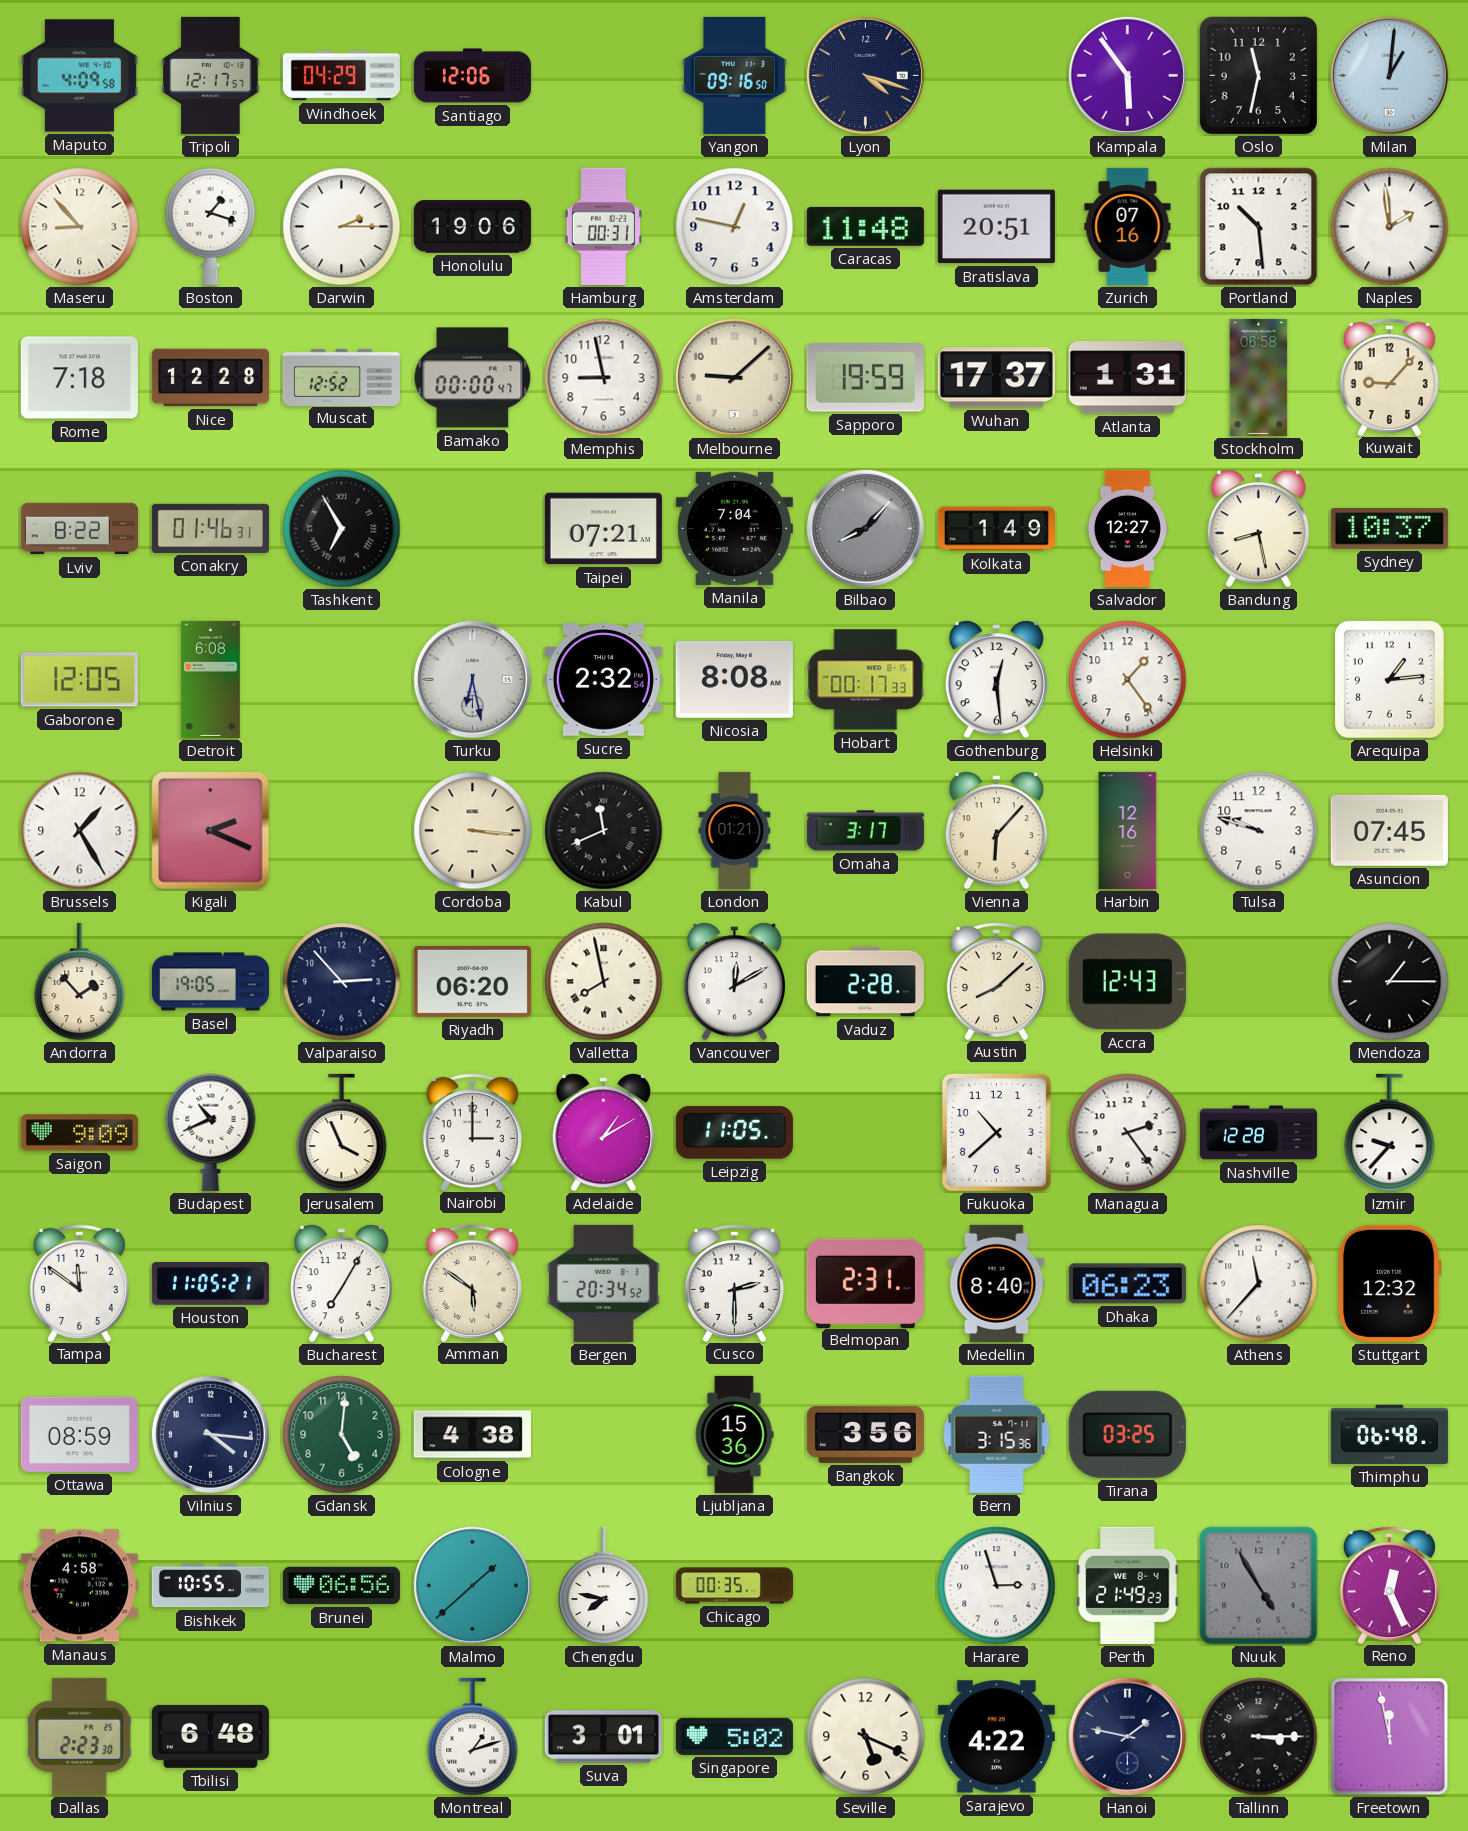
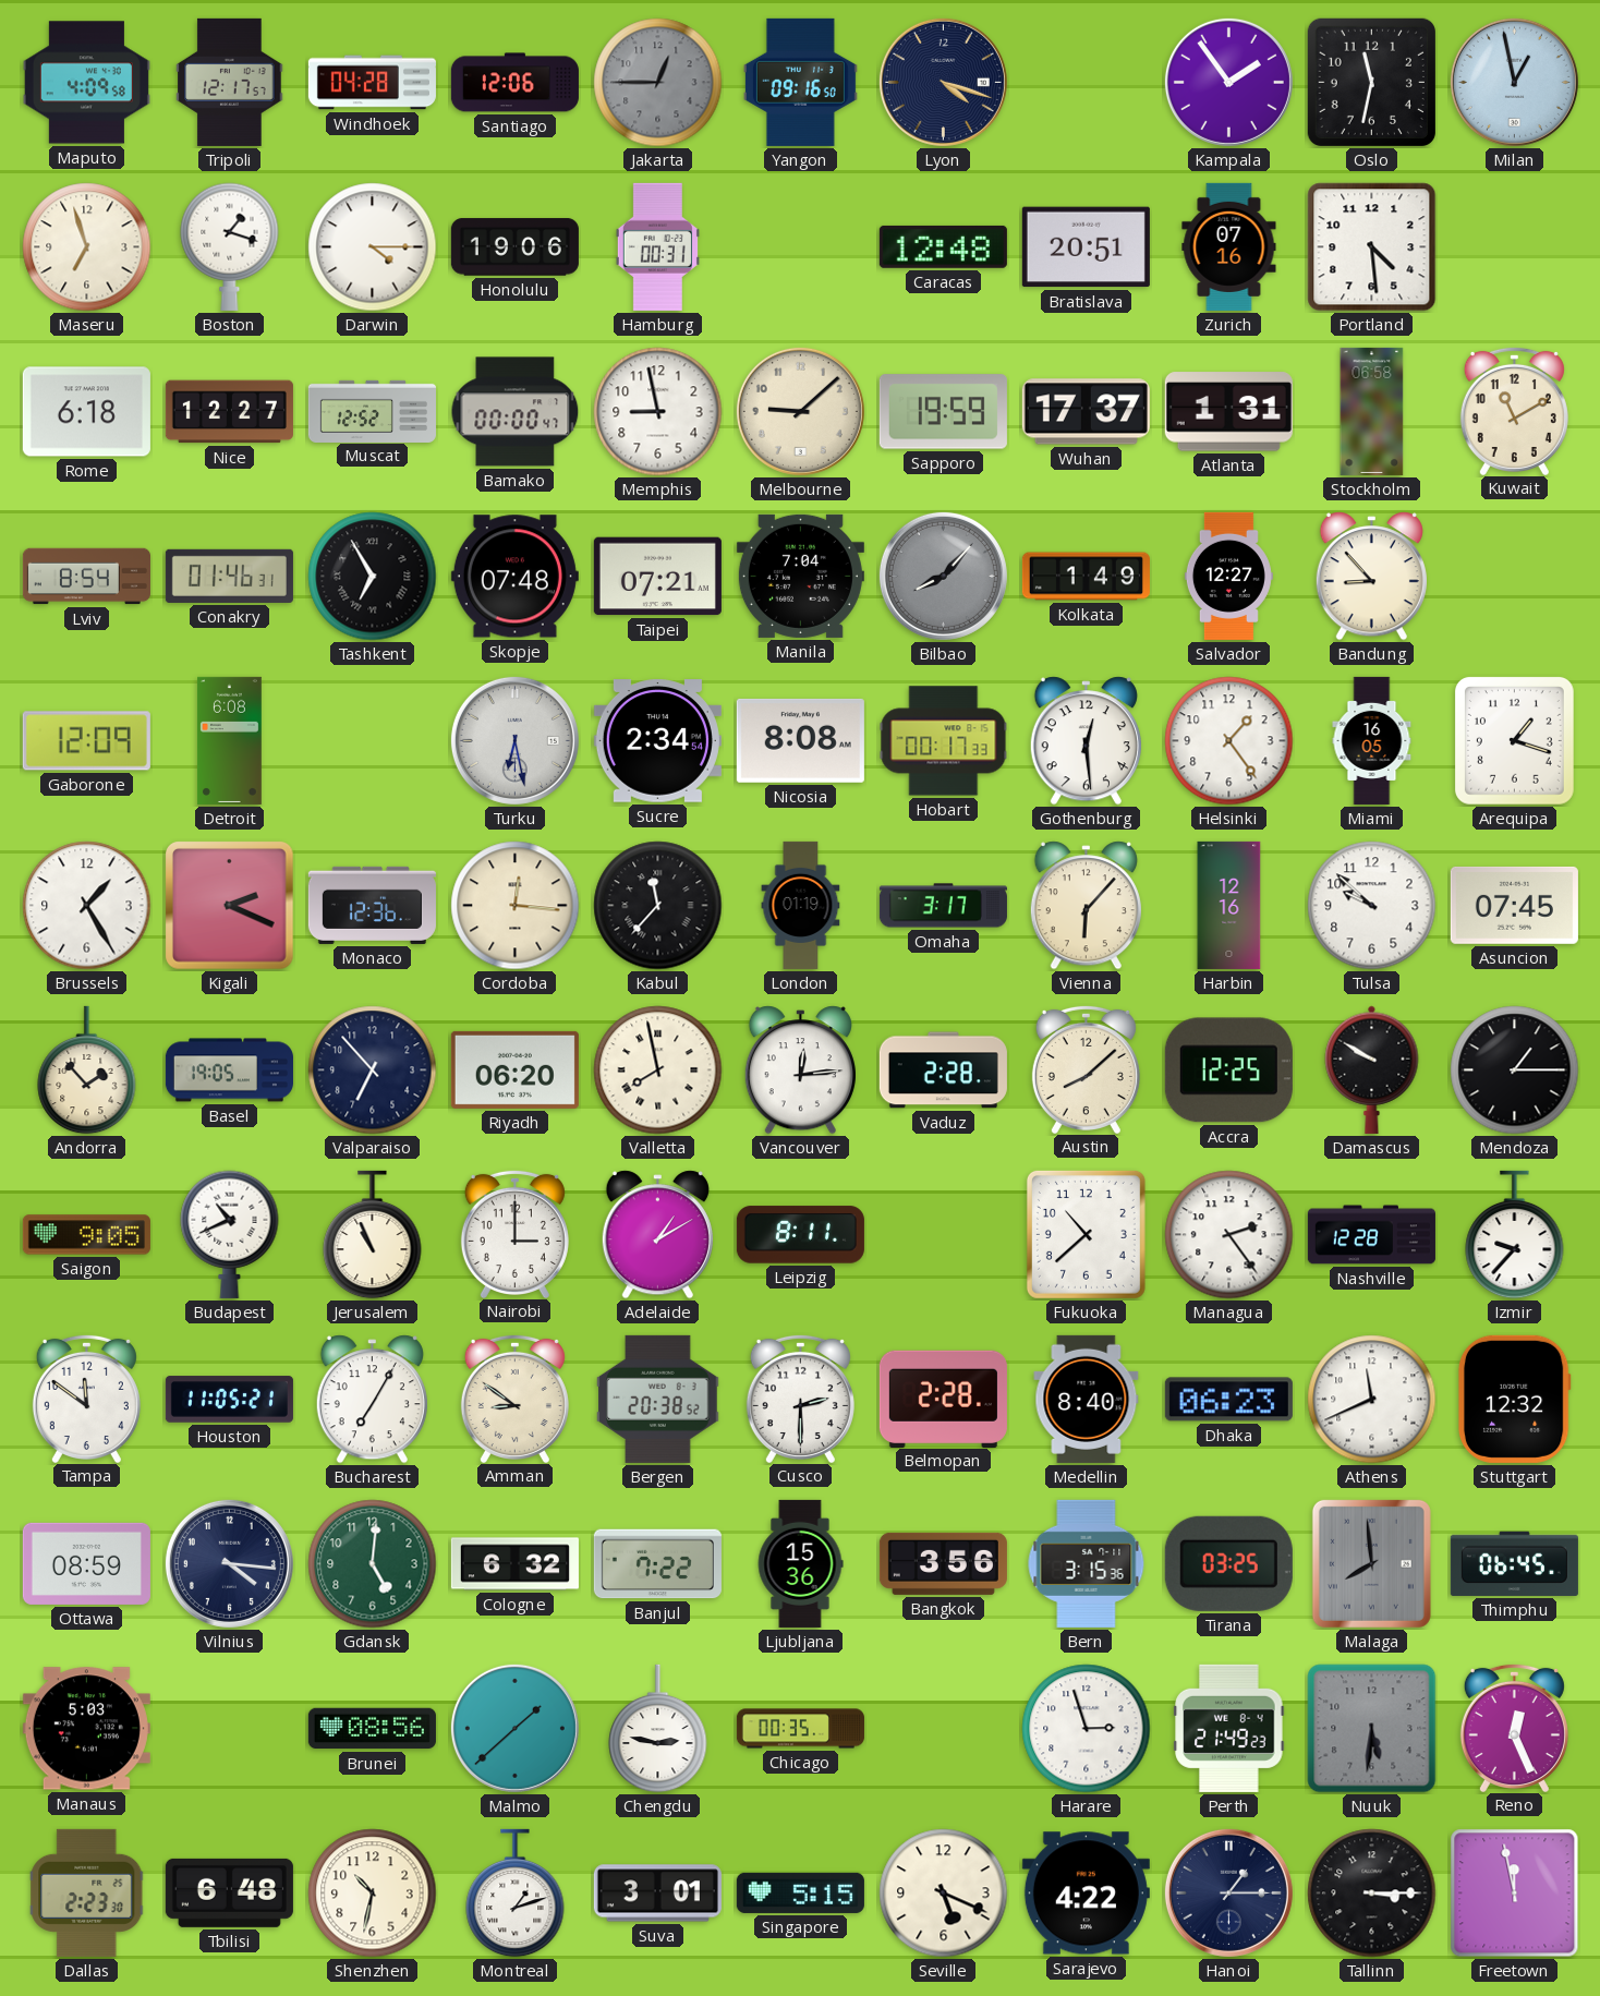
Windhoek: 04:29 -> 04:28
Jakarta: none -> 12:45
Kampala: 5:54 -> 1:54
Milan: 1:01 -> 12:58
Maseru: 8:53 -> 6:57
Darwin: 2:15 -> 4:15
Amsterdam: 12:47 -> none
Caracas: 11:48 -> 12:48
Portland: 10:29 -> 4:29
Naples: 1:59 -> none
Rome: 7:18 -> 6:18
Nice: 12:28 -> 12:27
Kuwait: 9:07 -> 11:10
Lviv: 8:22 -> 8:54
Skopje: none -> 07:48
Bandung: 8:28 -> 8:53
Sydney: 10:37 -> none
Gaborone: 12:05 -> 12:09
Sucre: 2:32 -> 2:34
Miami: none -> 16:05
Arequipa: 1:14 -> 1:18
Monaco: none -> 12:36
Cordoba: 3:16 -> 12:16
Kabul: 11:41 -> 11:37
London: 01:21 -> 01:19
Tulsa: 9:48 -> 9:52
Valparaiso: 2:53 -> 6:53
Vancouver: 12:10 -> 12:14
Accra: 12:43 -> 12:25
Damascus: none -> 9:50
Saigon: 9:09 -> 9:05
Jerusalem: 3:56 -> 10:56
Leipzig: 11:05 -> 8:11
Amman: 5:51 -> 8:51
Bergen: 20:34 -> 20:38
Belmopan: 2:31 -> 2:28
Athens: 11:37 -> 11:41
Cologne: 4:38 -> 6:32
Banjul: none -> 7:22
Malaga: none -> 7:59
Thimphu: 06:48 -> 06:45
Manaus: 4:58 -> 5:03
Bishkek: 10:55 -> none
Brunei: 06:56 -> 08:56
Chengdu: 7:47 -> 2:47
Nuuk: 4:55 -> 5:31
Shenzhen: none -> 10:32
Singapore: 5:02 -> 5:15
Hanoi: 1:47 -> 1:15
